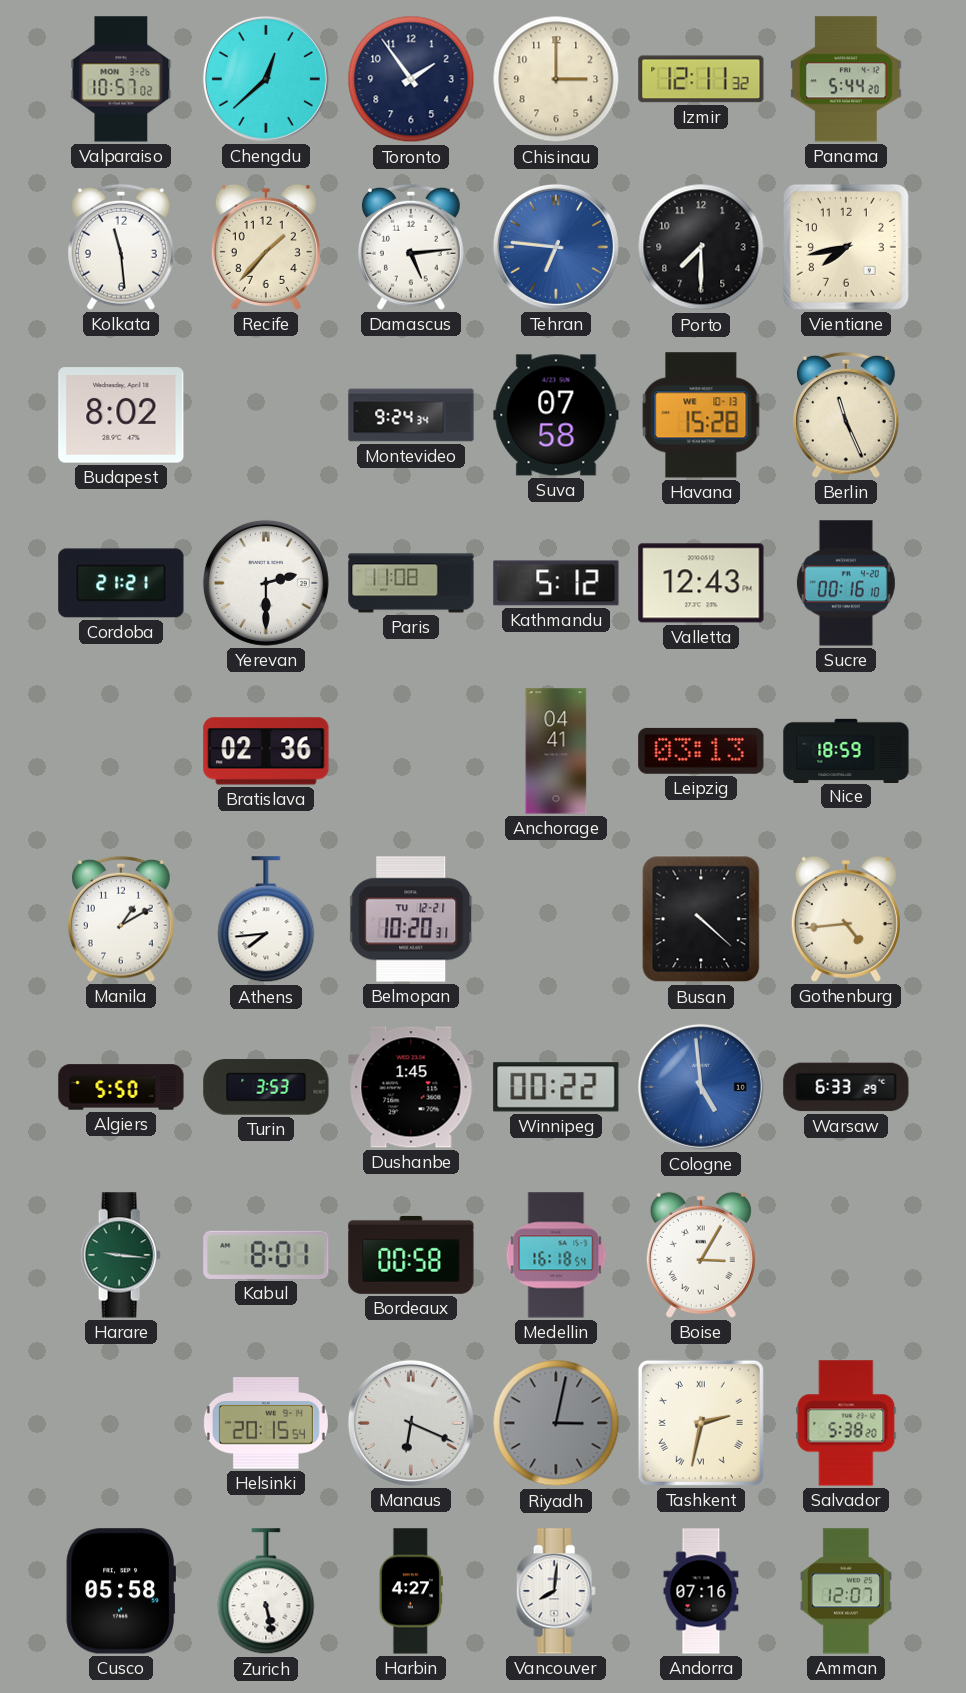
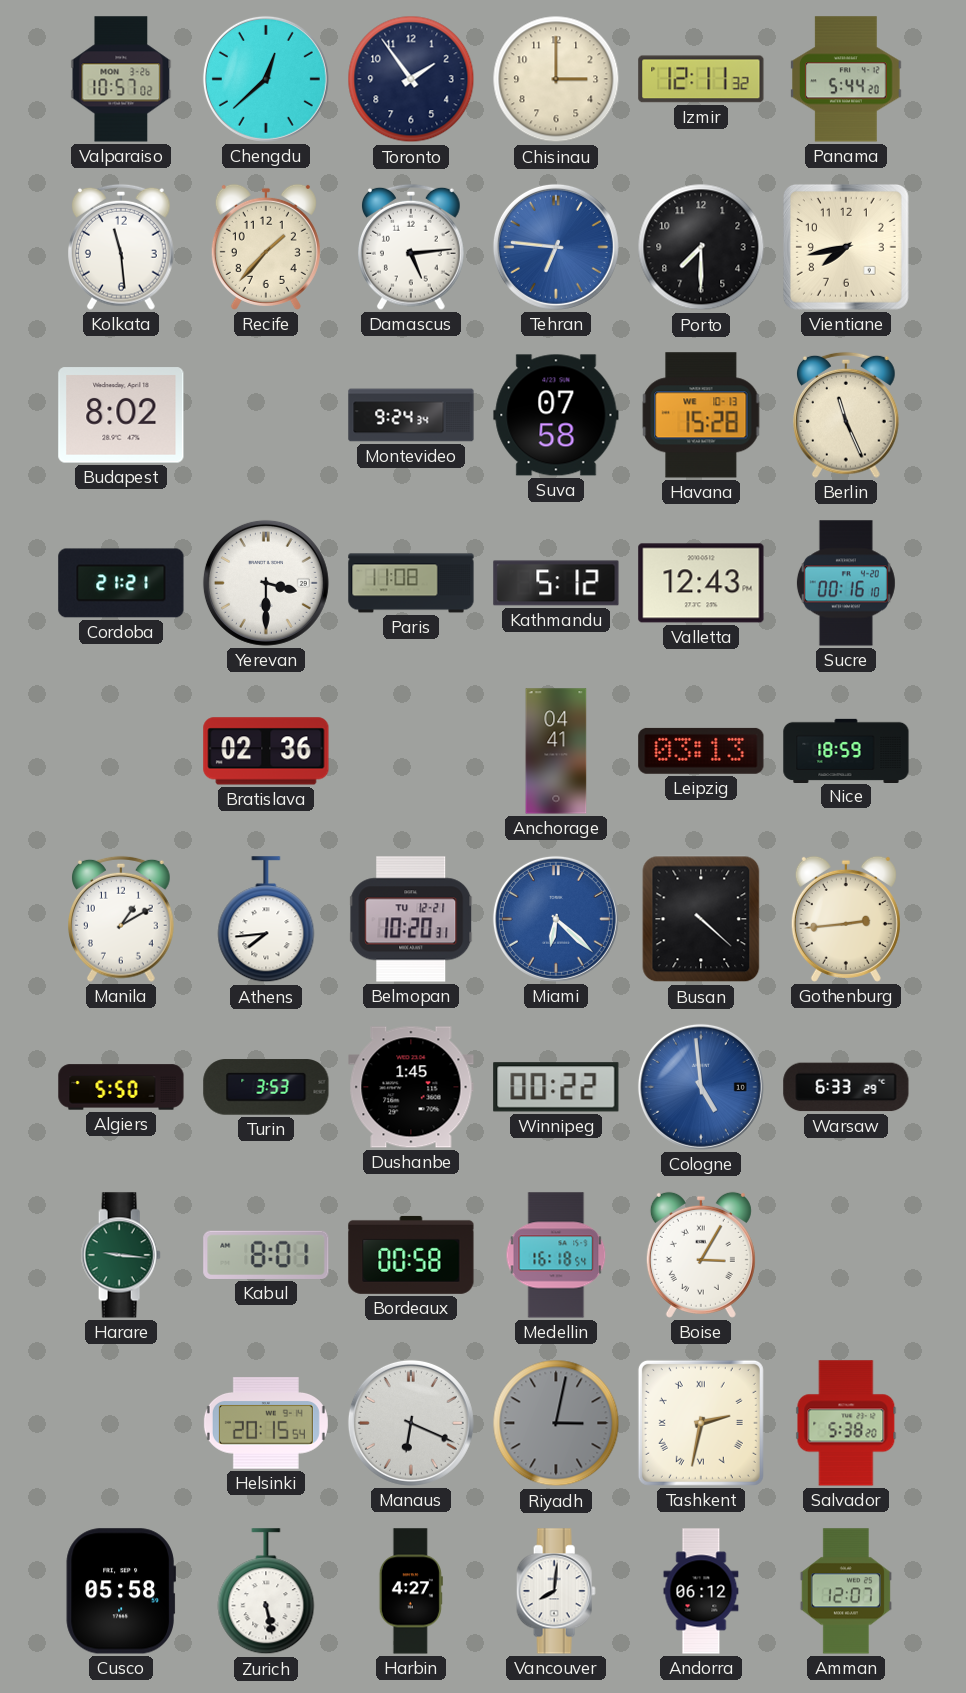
Yerevan: 2:30 -> 3:30
Miami: none -> 6:22
Gothenburg: 4:44 -> 2:44
Andorra: 07:16 -> 06:12
